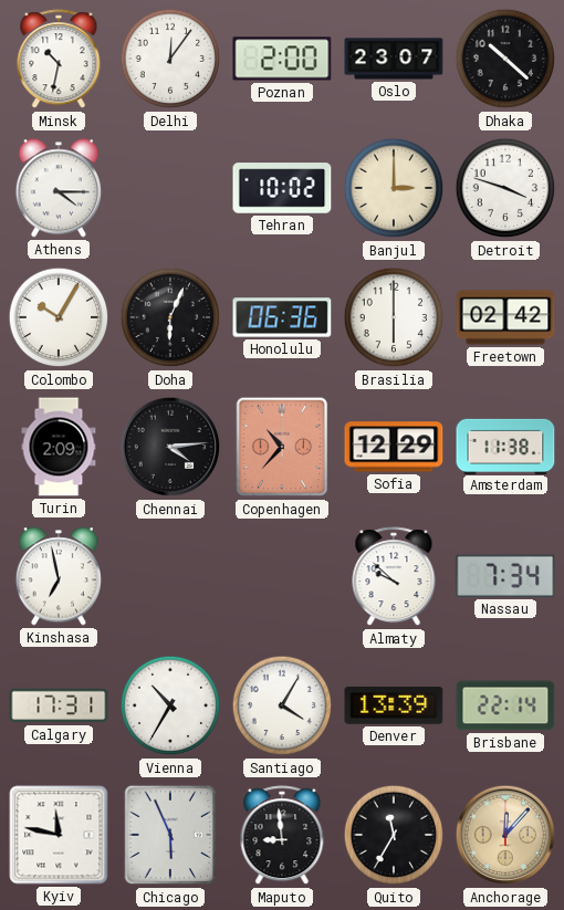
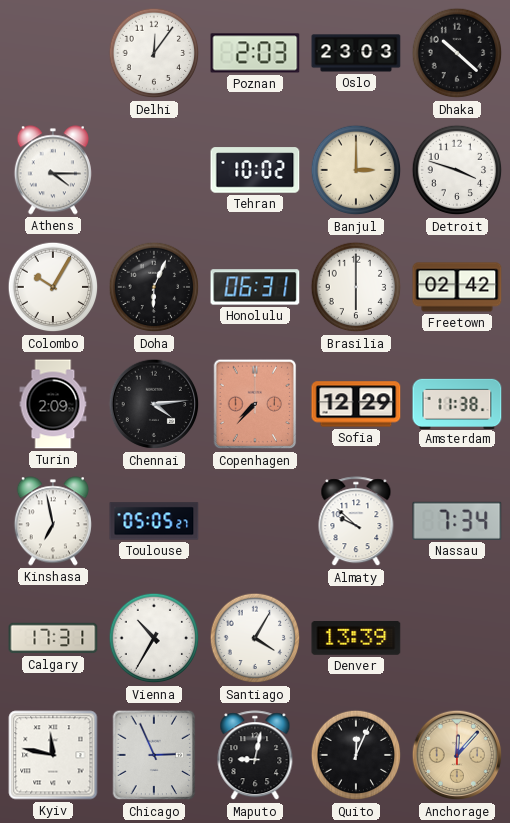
Minsk: 10:32 -> none
Poznan: 2:00 -> 2:03
Oslo: 23:07 -> 23:03
Honolulu: 06:36 -> 06:31
Copenhagen: 10:37 -> 7:37
Toulouse: none -> 05:05
Brisbane: 22:14 -> none
Chicago: 5:56 -> 2:56
Maputo: 8:59 -> 9:02
Quito: 11:35 -> 12:04
